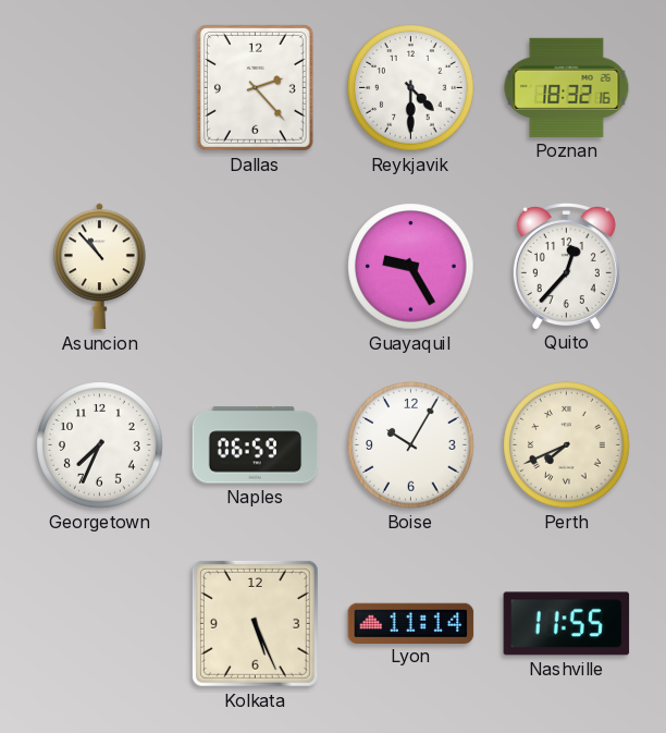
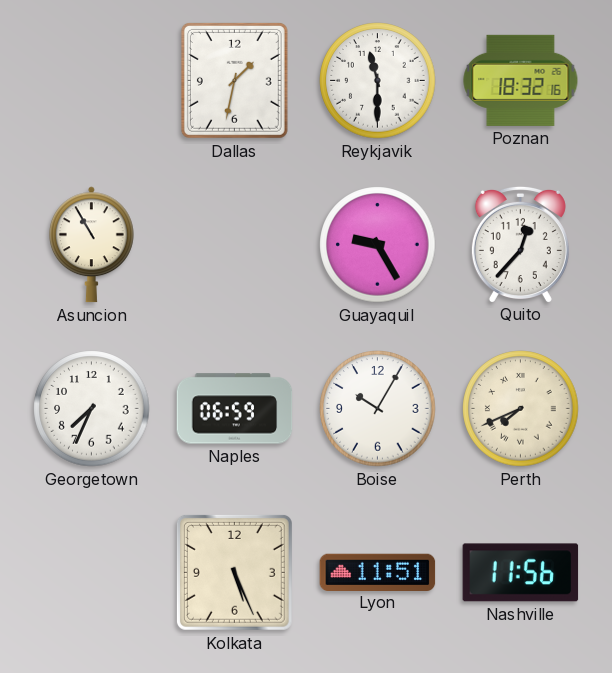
Dallas: 2:23 -> 1:32
Reykjavik: 4:30 -> 11:30
Asuncion: 10:53 -> 10:55
Lyon: 11:14 -> 11:51
Nashville: 11:55 -> 11:56
